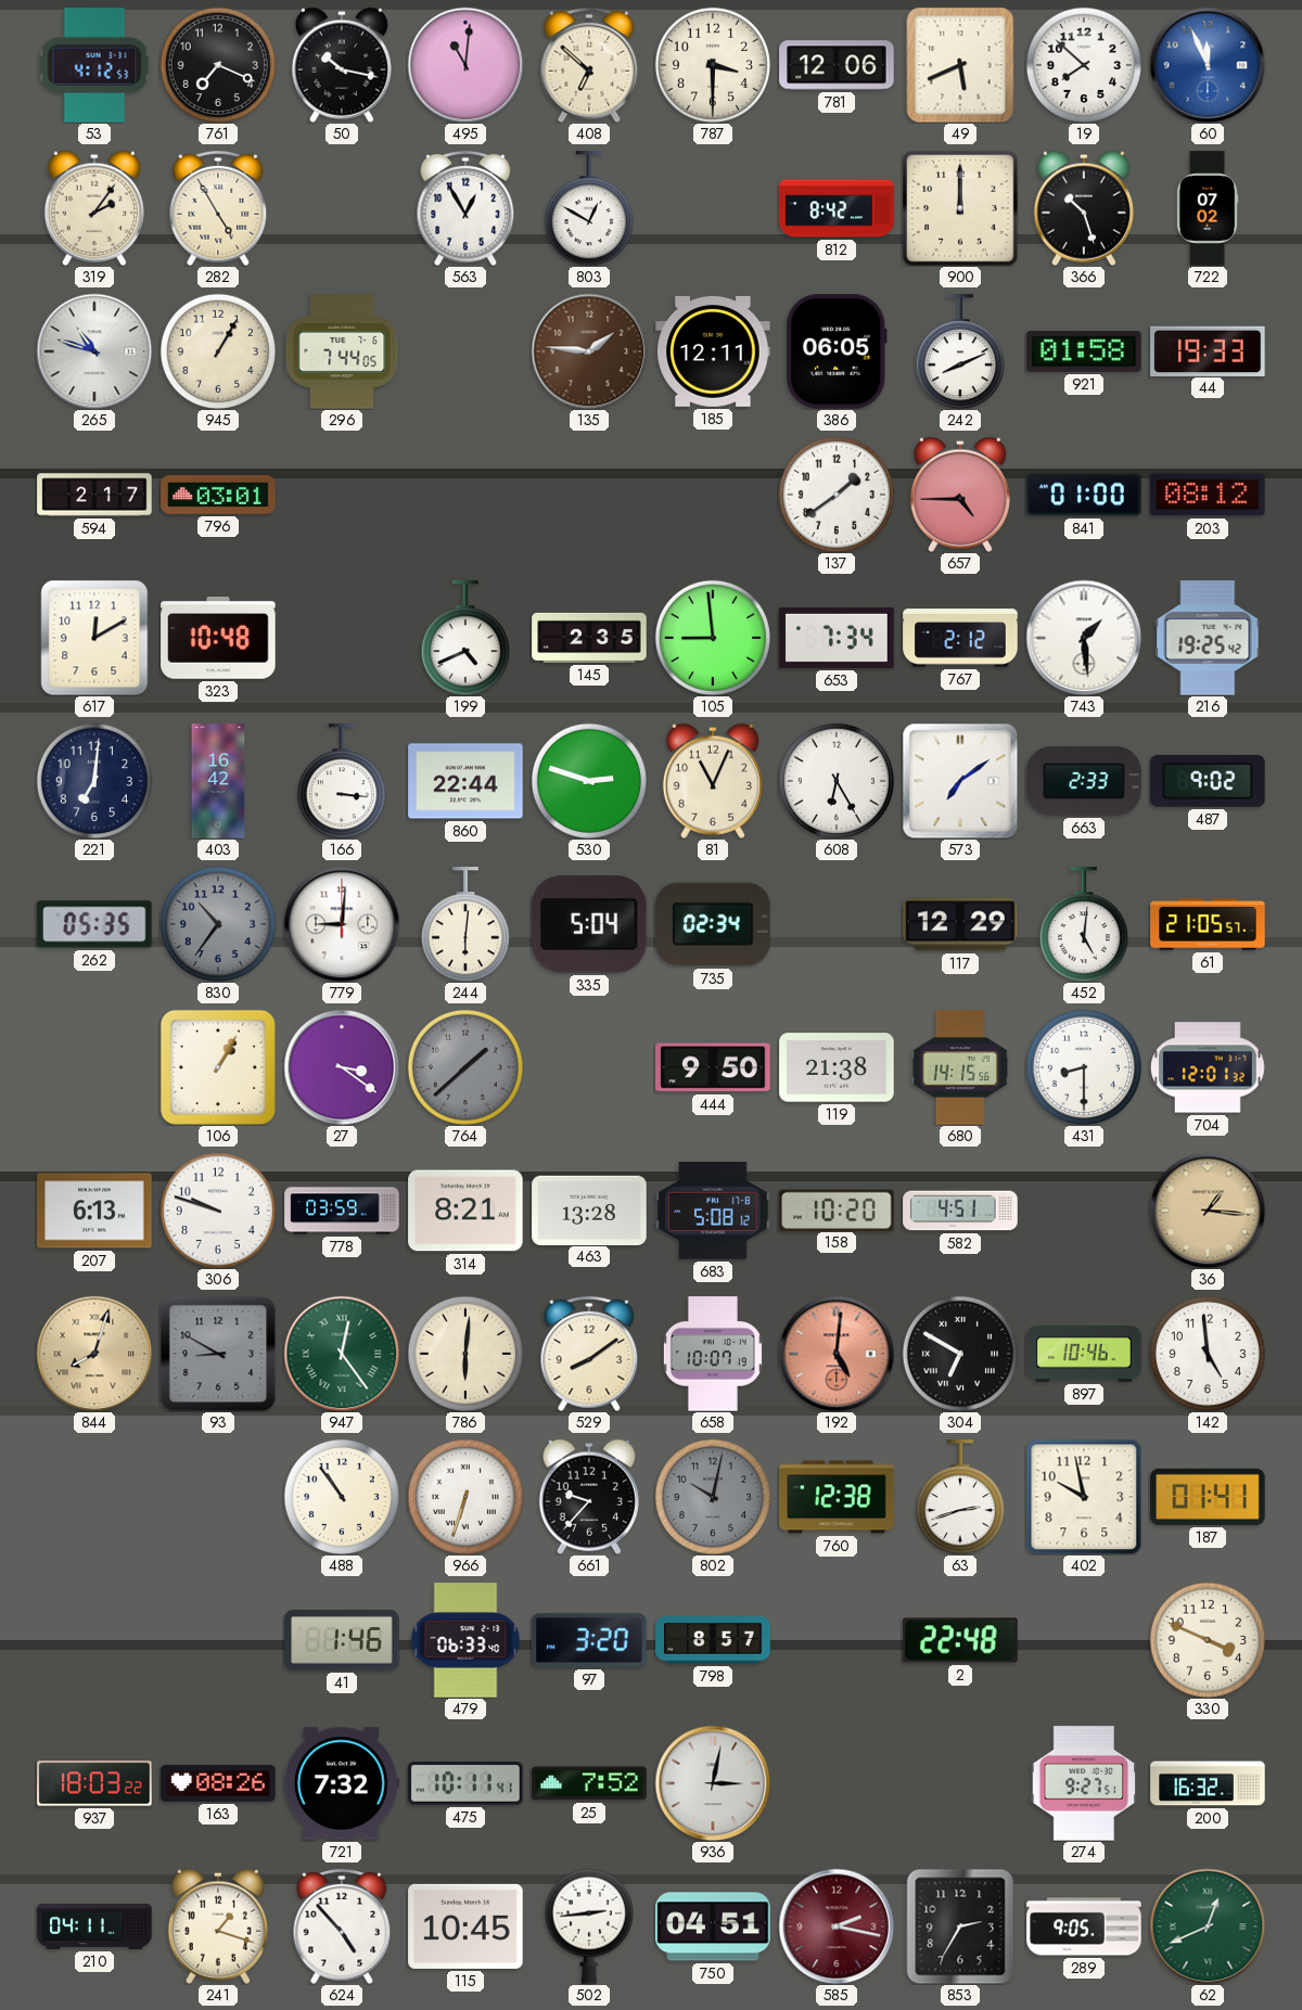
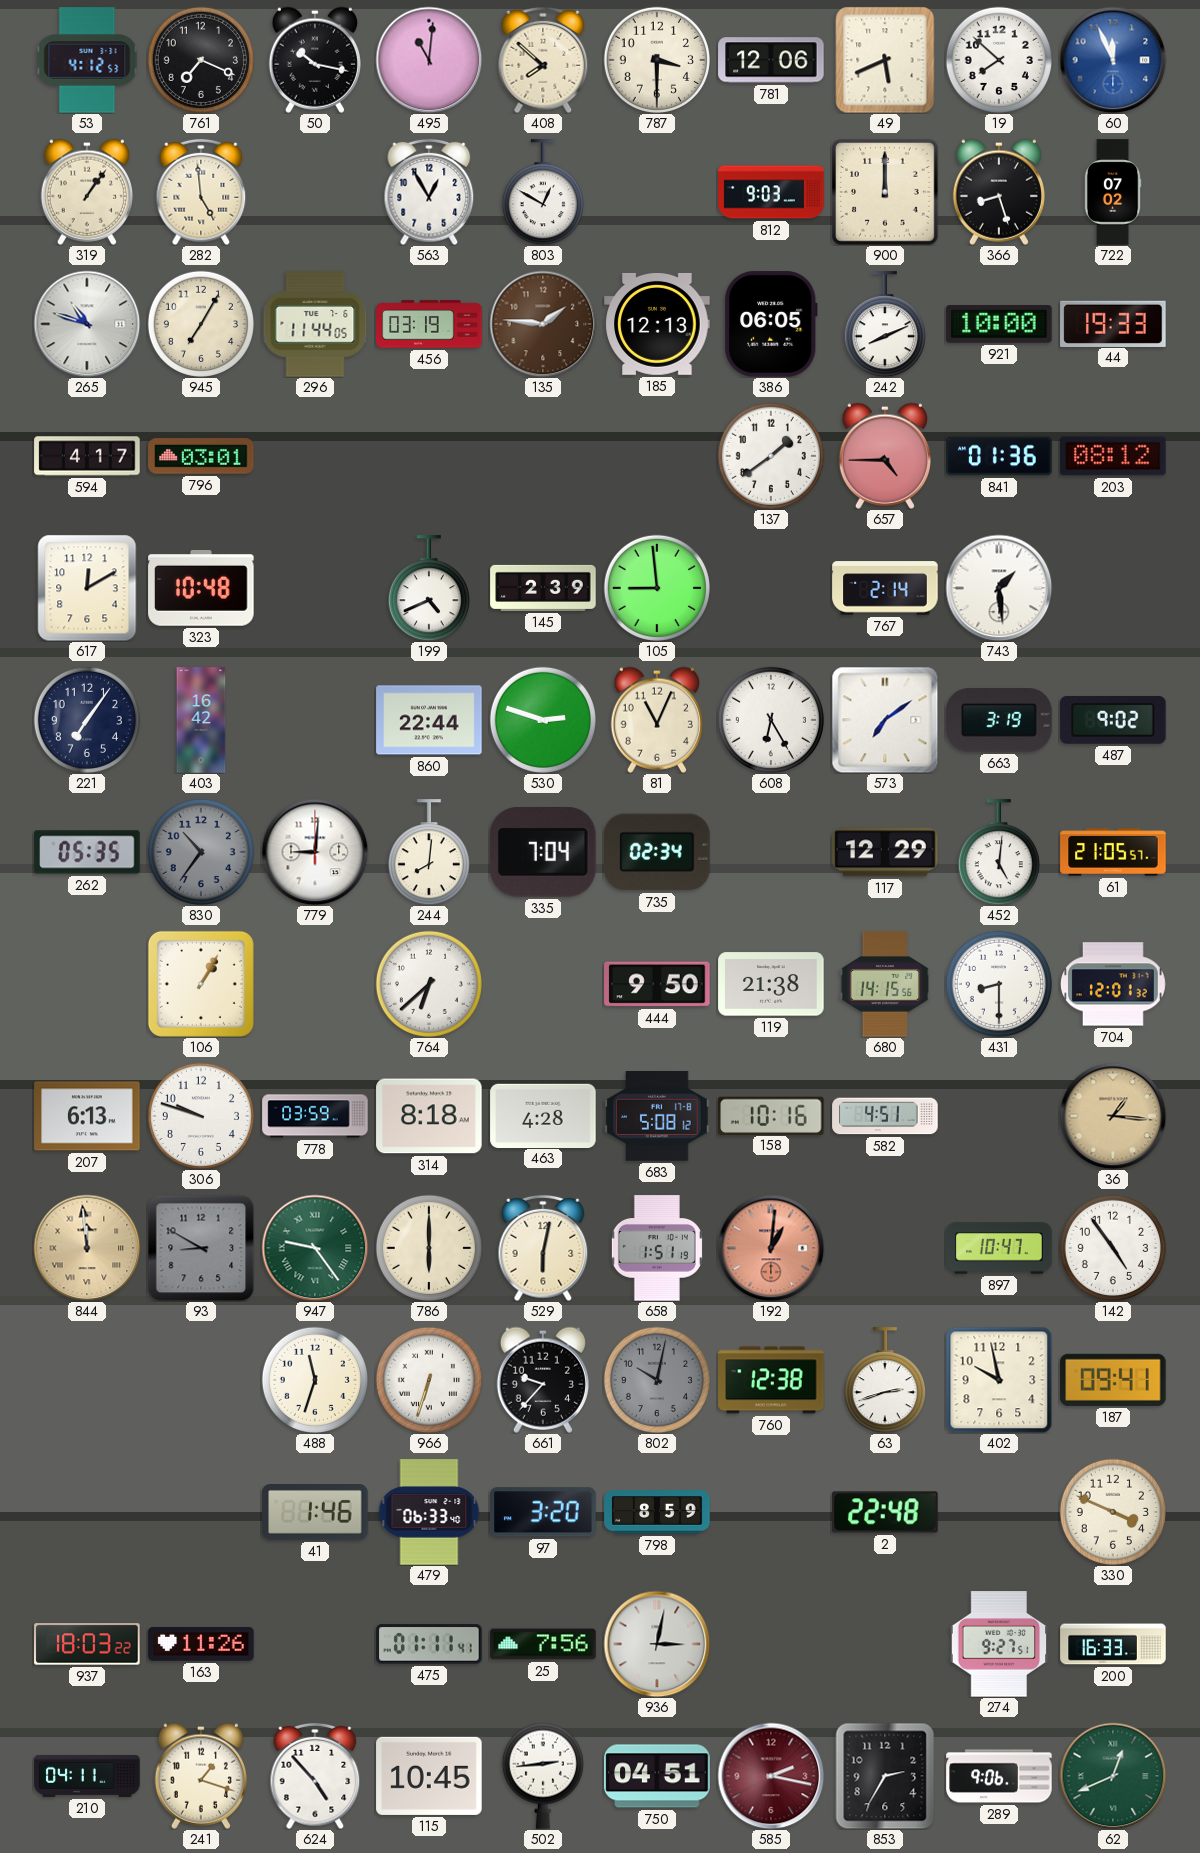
408: 6:52 -> 7:52
319: 2:06 -> 1:06
282: 4:55 -> 4:59
812: 8:42 -> 9:03
366: 10:27 -> 8:27
945: 1:05 -> 7:05
296: 7:44 -> 11:44
456: none -> 03:19
185: 12:11 -> 12:13
921: 01:58 -> 10:00
594: 2:17 -> 4:17
841: 01:00 -> 01:36
145: 2:35 -> 2:39
653: 7:34 -> none
767: 2:12 -> 2:14
216: 19:25 -> none
221: 7:01 -> 7:06
166: 3:16 -> none
663: 2:33 -> 3:19
244: 6:01 -> 8:01
335: 5:04 -> 7:04
27: 3:21 -> none
764: 1:38 -> 6:38
764 dial: grey -> white
314: 8:21 -> 8:18
463: 13:28 -> 4:28
158: 10:20 -> 10:16
844: 8:03 -> 11:59
947: 12:24 -> 9:24
786: 6:01 -> 6:00
529: 8:09 -> 6:02
658: 10:07 -> 1:51
192: 5:01 -> 1:01
304: 6:50 -> none
897: 10:46 -> 10:47
142: 4:59 -> 4:54
488: 10:54 -> 11:33
187: 01:41 -> 09:41
798: 8:57 -> 8:59
163: 08:26 -> 11:26
721: 7:32 -> none
475: 10:11 -> 01:11
25: 7:52 -> 7:56
200: 16:32 -> 16:33
289: 9:05 -> 9:06
